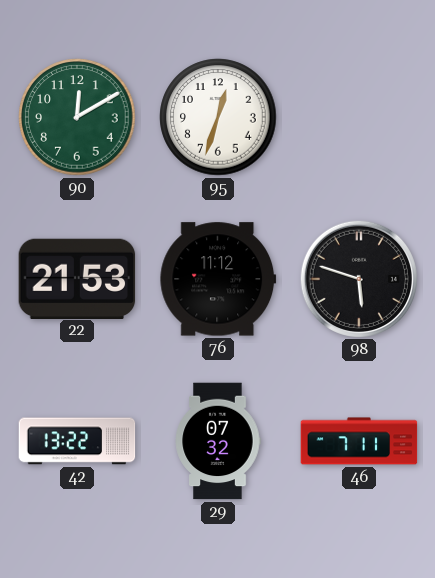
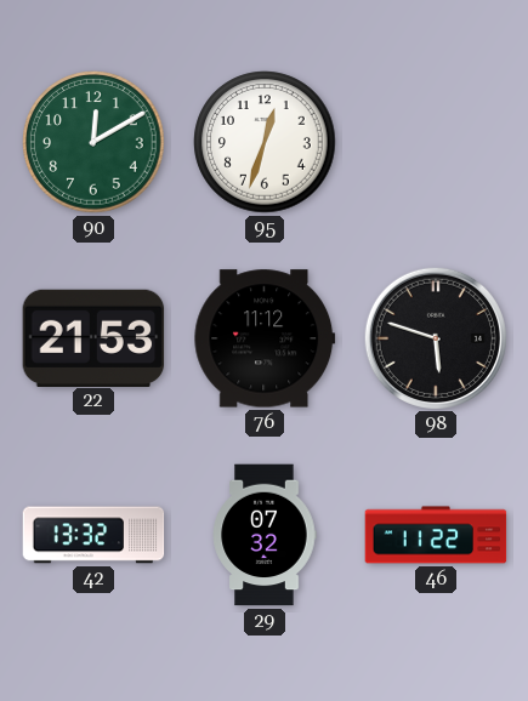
42: 13:22 -> 13:32
46: 7:11 -> 11:22
